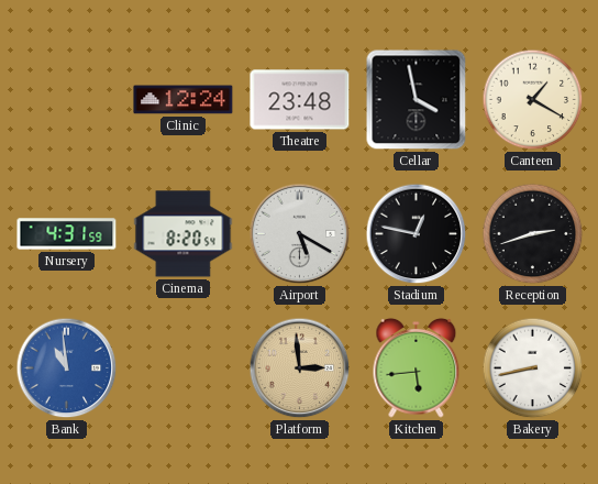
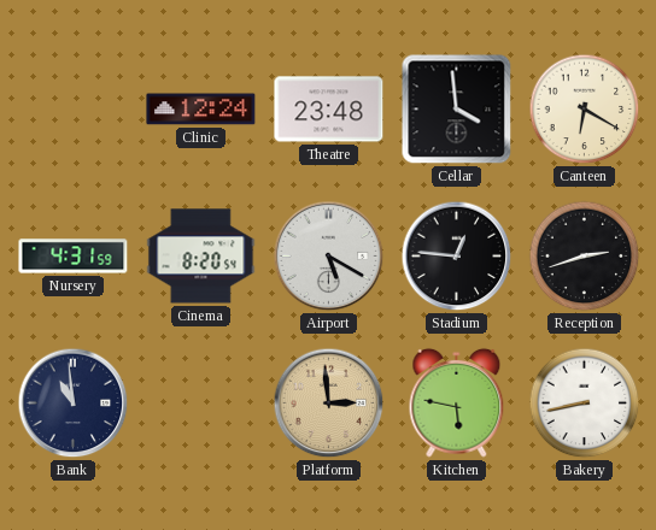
Cellar: 3:58 -> 3:59
Canteen: 1:20 -> 6:20
Stadium: 12:47 -> 12:46
Bank dial: blue -> navy
Kitchen: 5:44 -> 5:47
